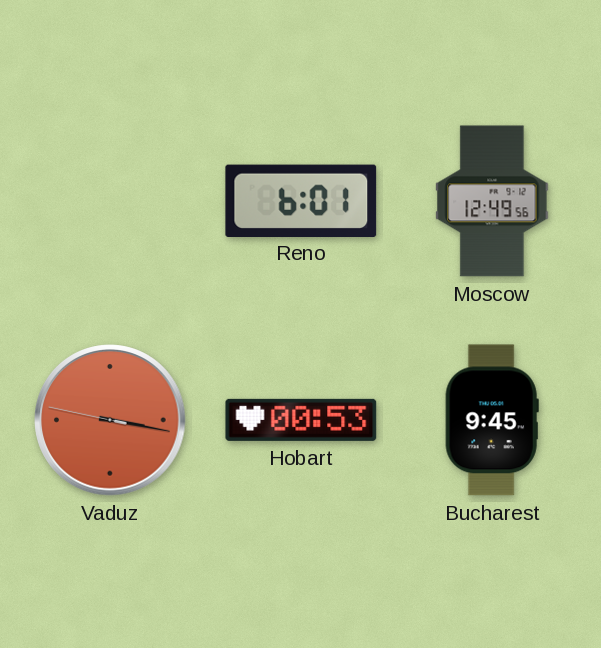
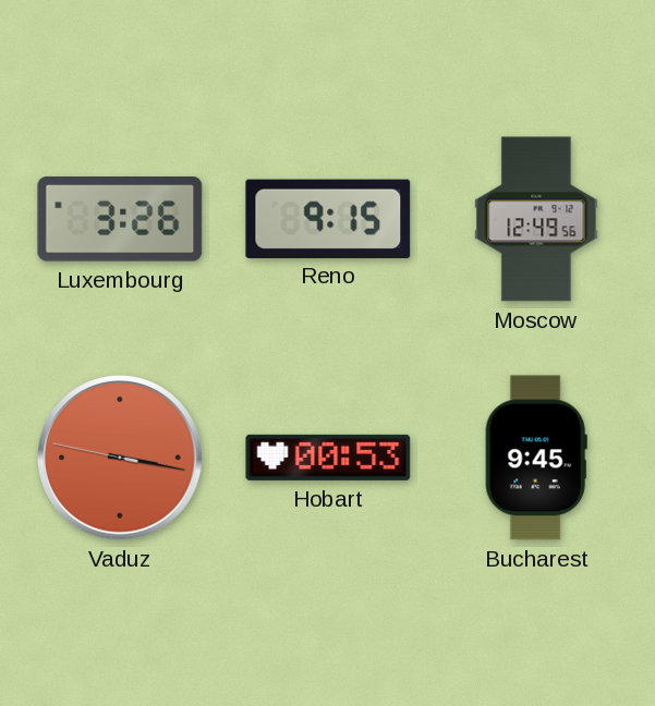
Luxembourg: none -> 3:26
Reno: 6:01 -> 9:15
